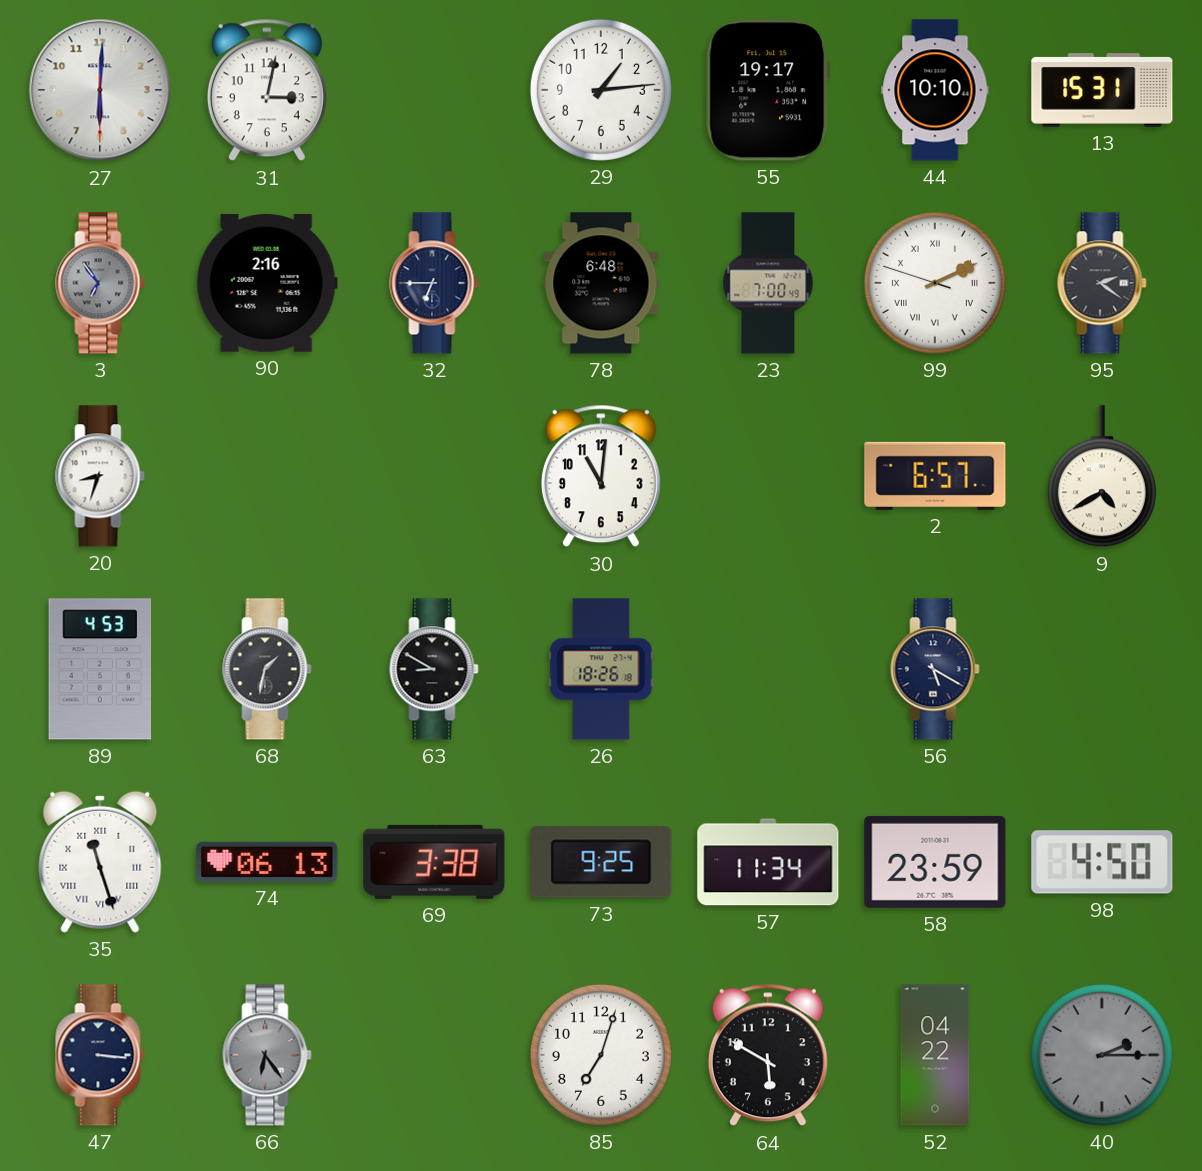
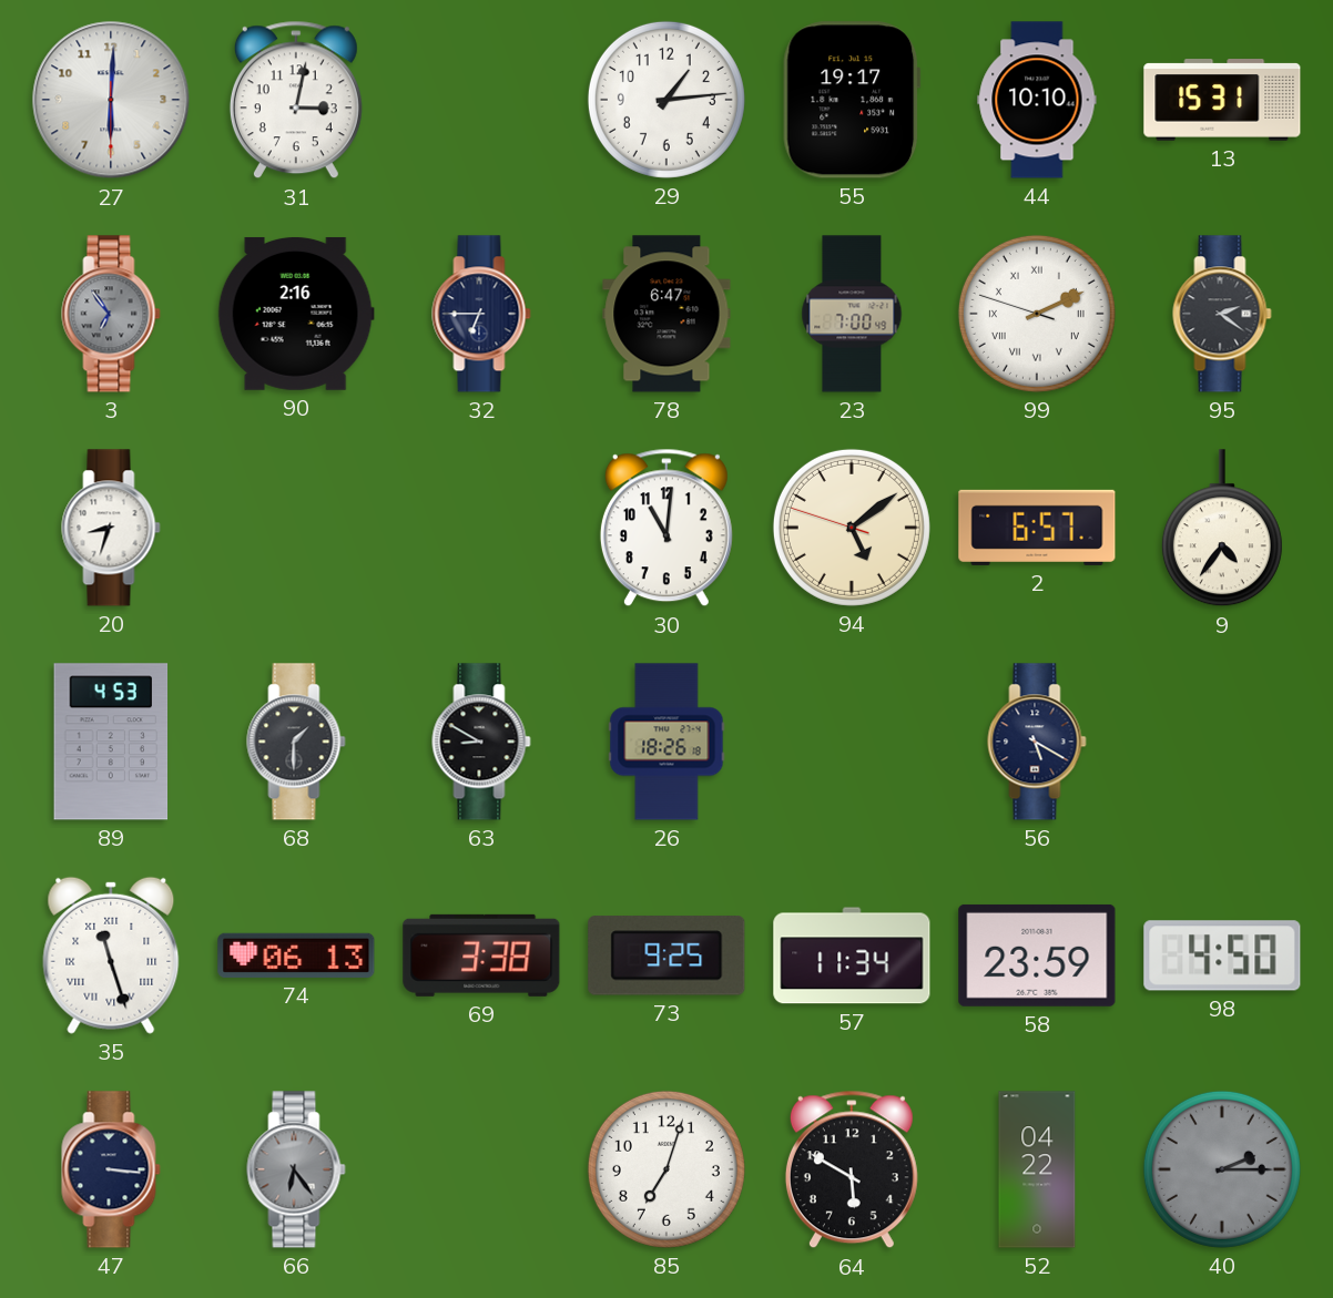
78: 6:48 -> 6:47
94: none -> 5:08
9: 4:40 -> 4:36
68: 1:32 -> 1:30
